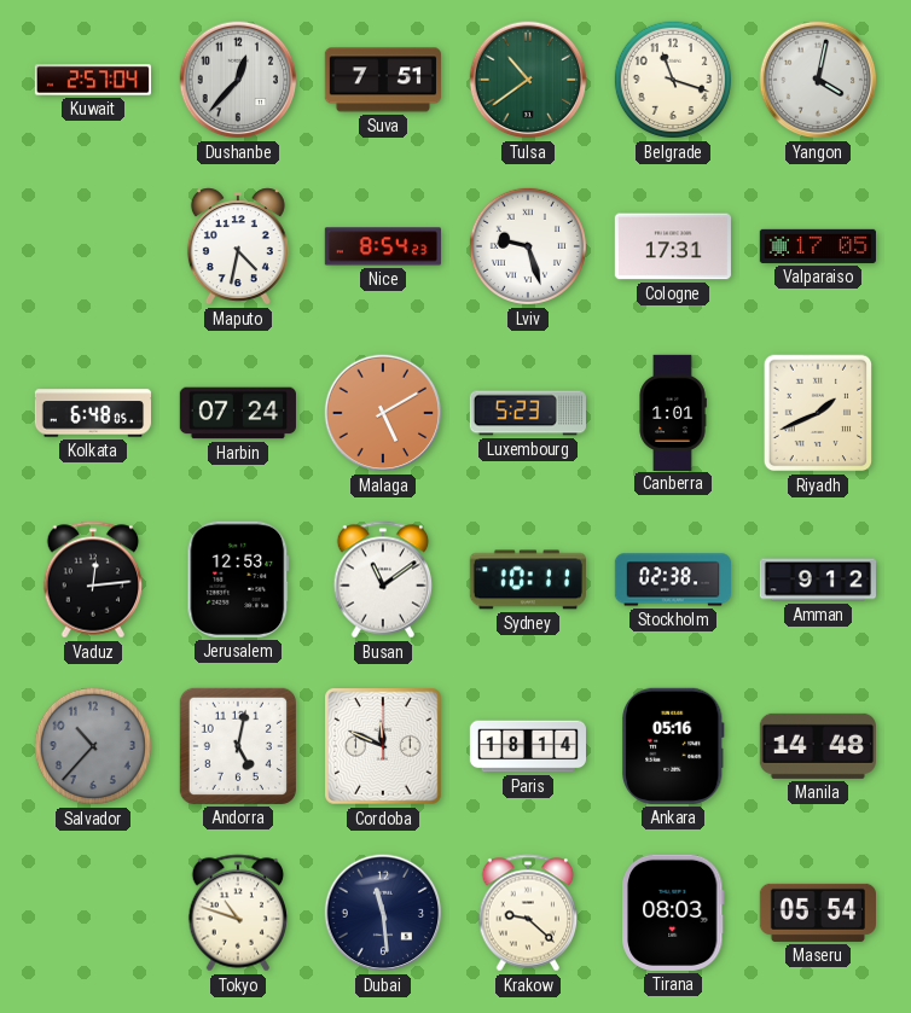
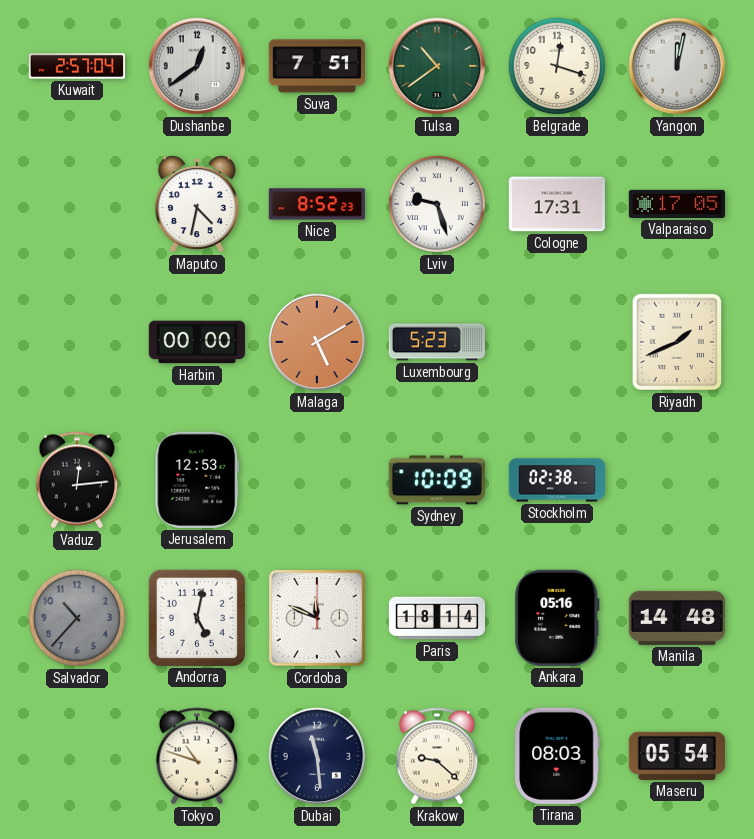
Dushanbe: 12:37 -> 12:39
Belgrade: 11:18 -> 12:18
Yangon: 4:02 -> 12:02
Nice: 8:54 -> 8:52
Kolkata: 6:48 -> none
Harbin: 07:24 -> 00:00
Canberra: 1:01 -> none
Busan: 11:09 -> none
Sydney: 10:11 -> 10:09
Amman: 9:12 -> none
